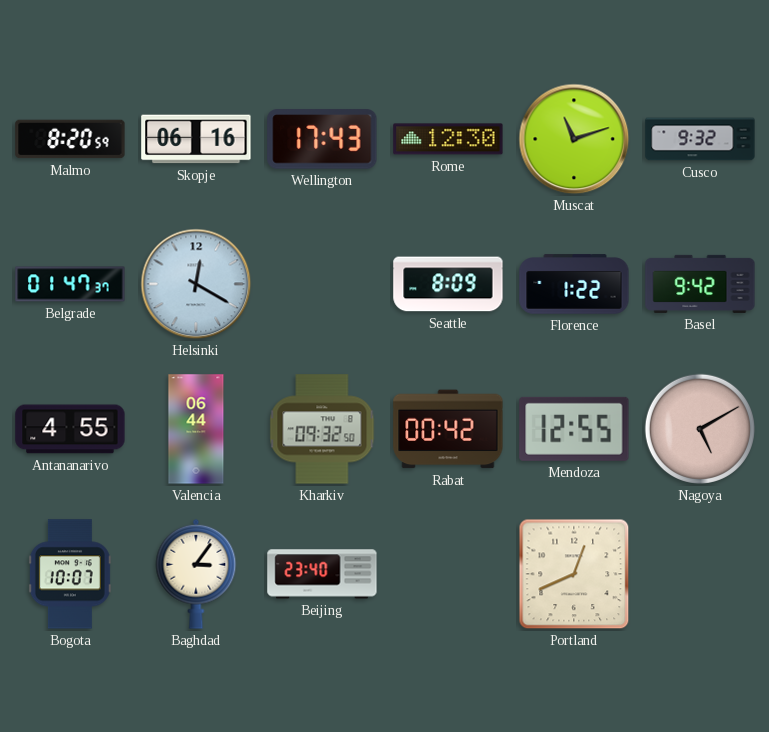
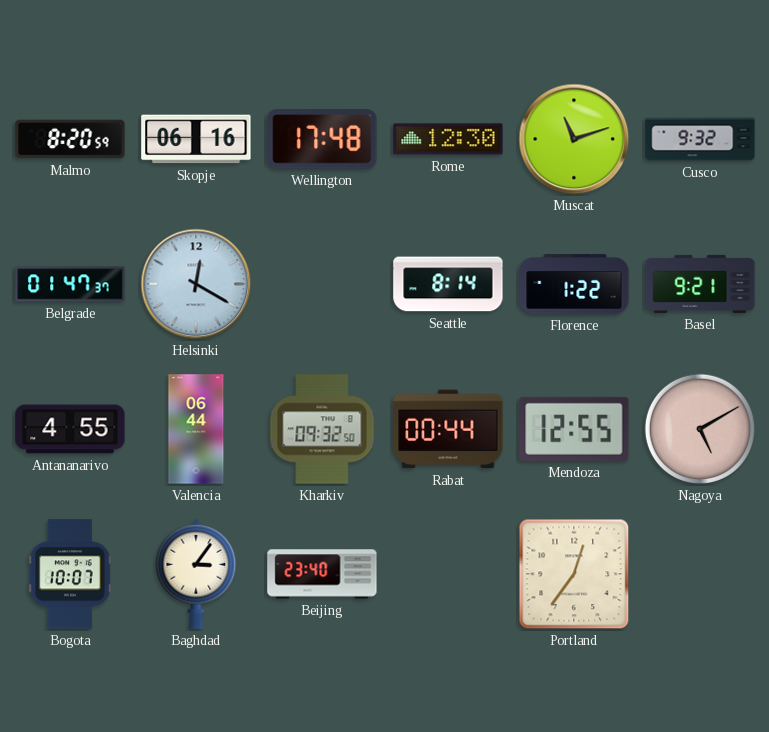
Wellington: 17:43 -> 17:48
Seattle: 8:09 -> 8:14
Basel: 9:42 -> 9:21
Rabat: 00:42 -> 00:44
Portland: 12:41 -> 12:36
